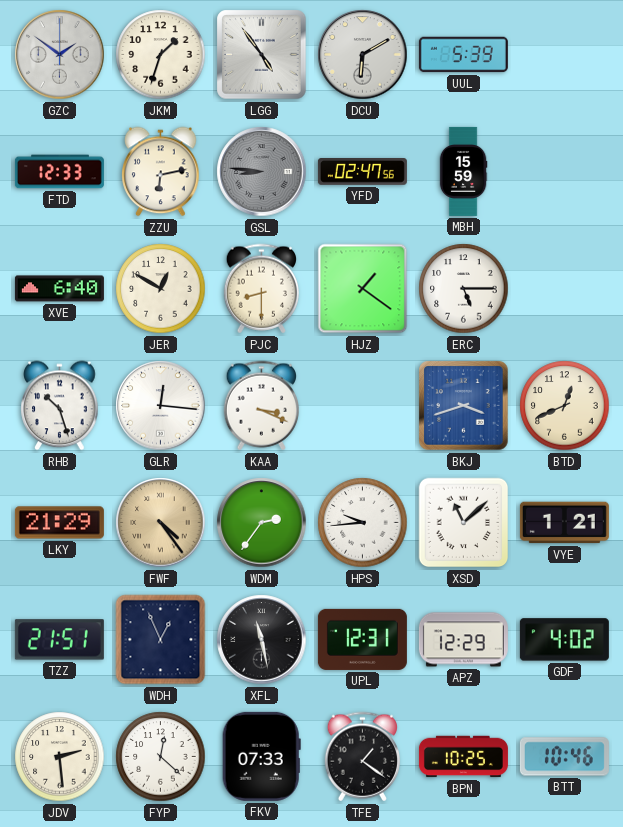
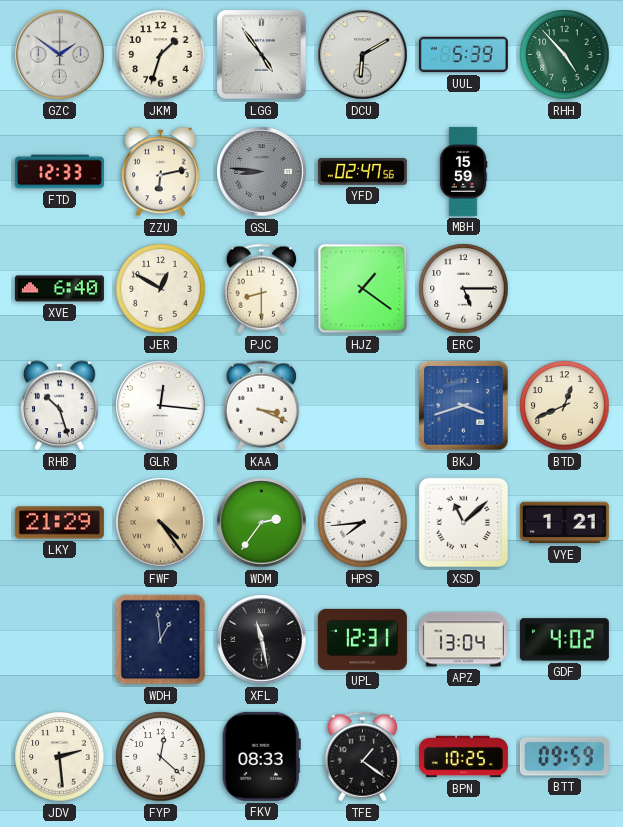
RHH: none -> 4:53
HPS: 9:44 -> 7:44
TZZ: 21:51 -> none
WDH: 12:56 -> 12:59
APZ: 12:29 -> 13:04
FKV: 07:33 -> 08:33
BTT: 10:46 -> 09:59
